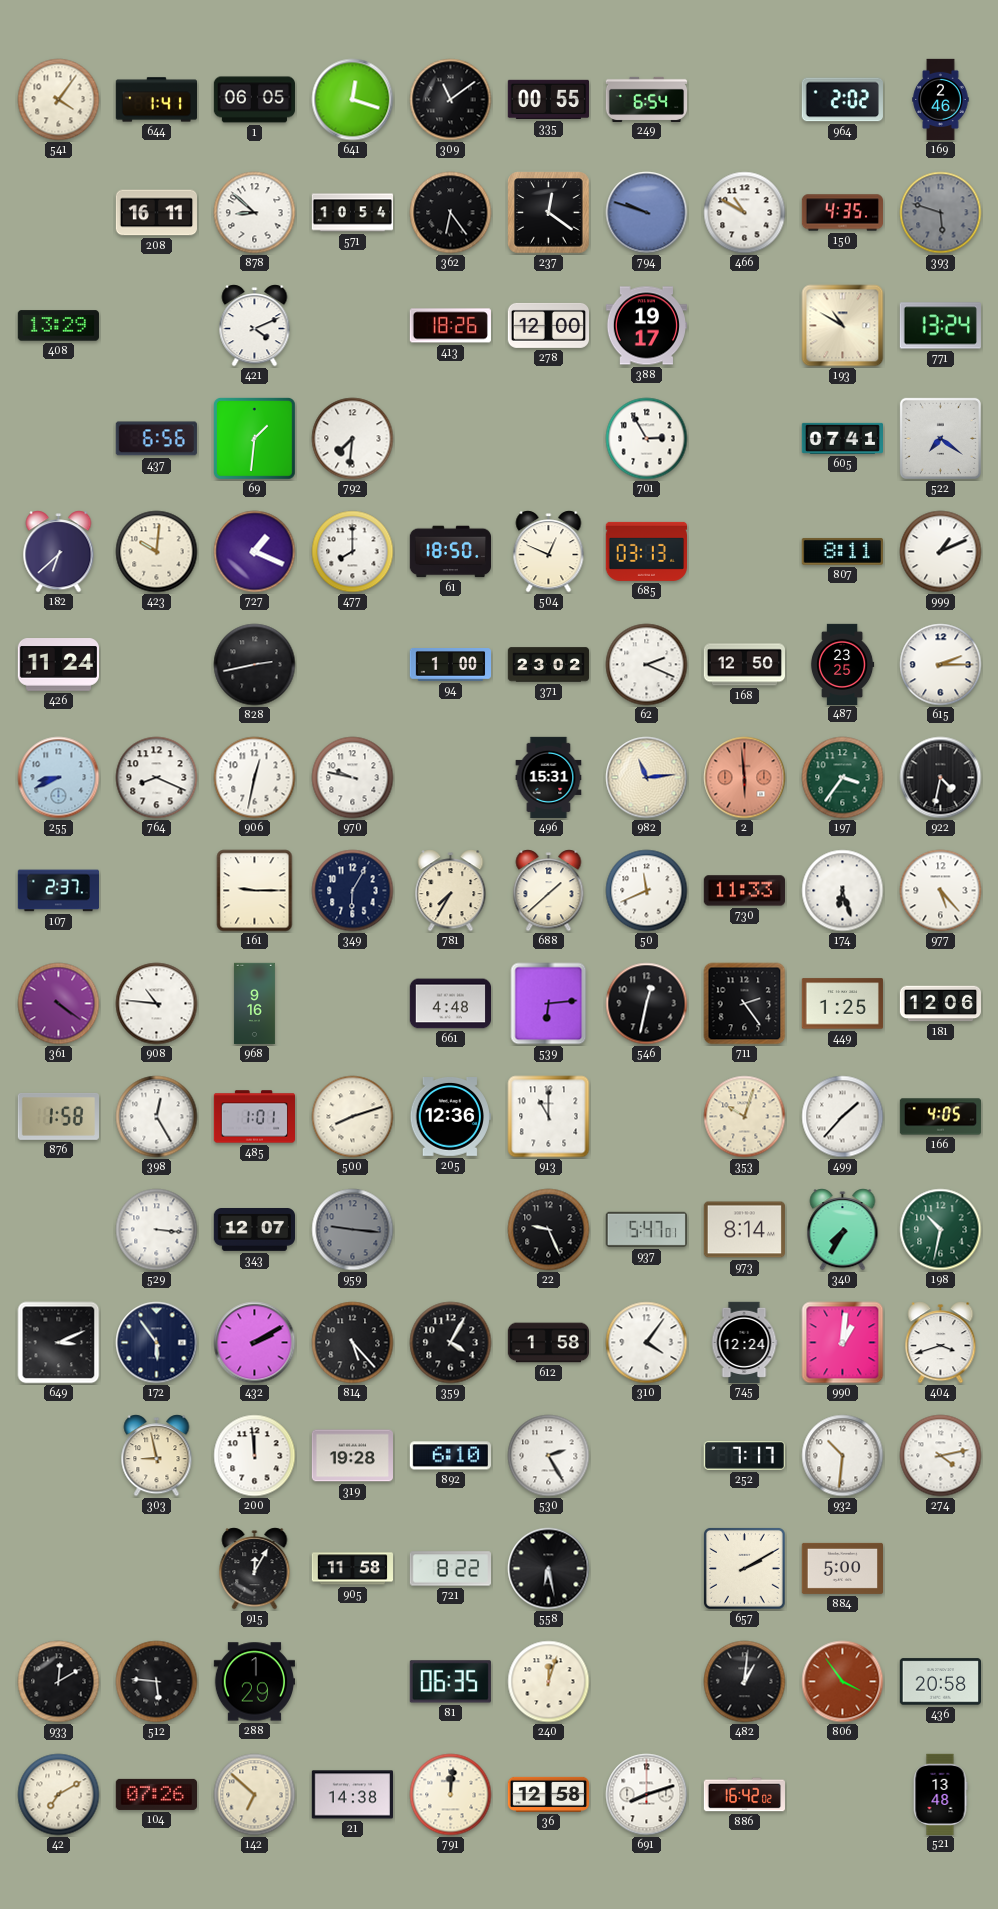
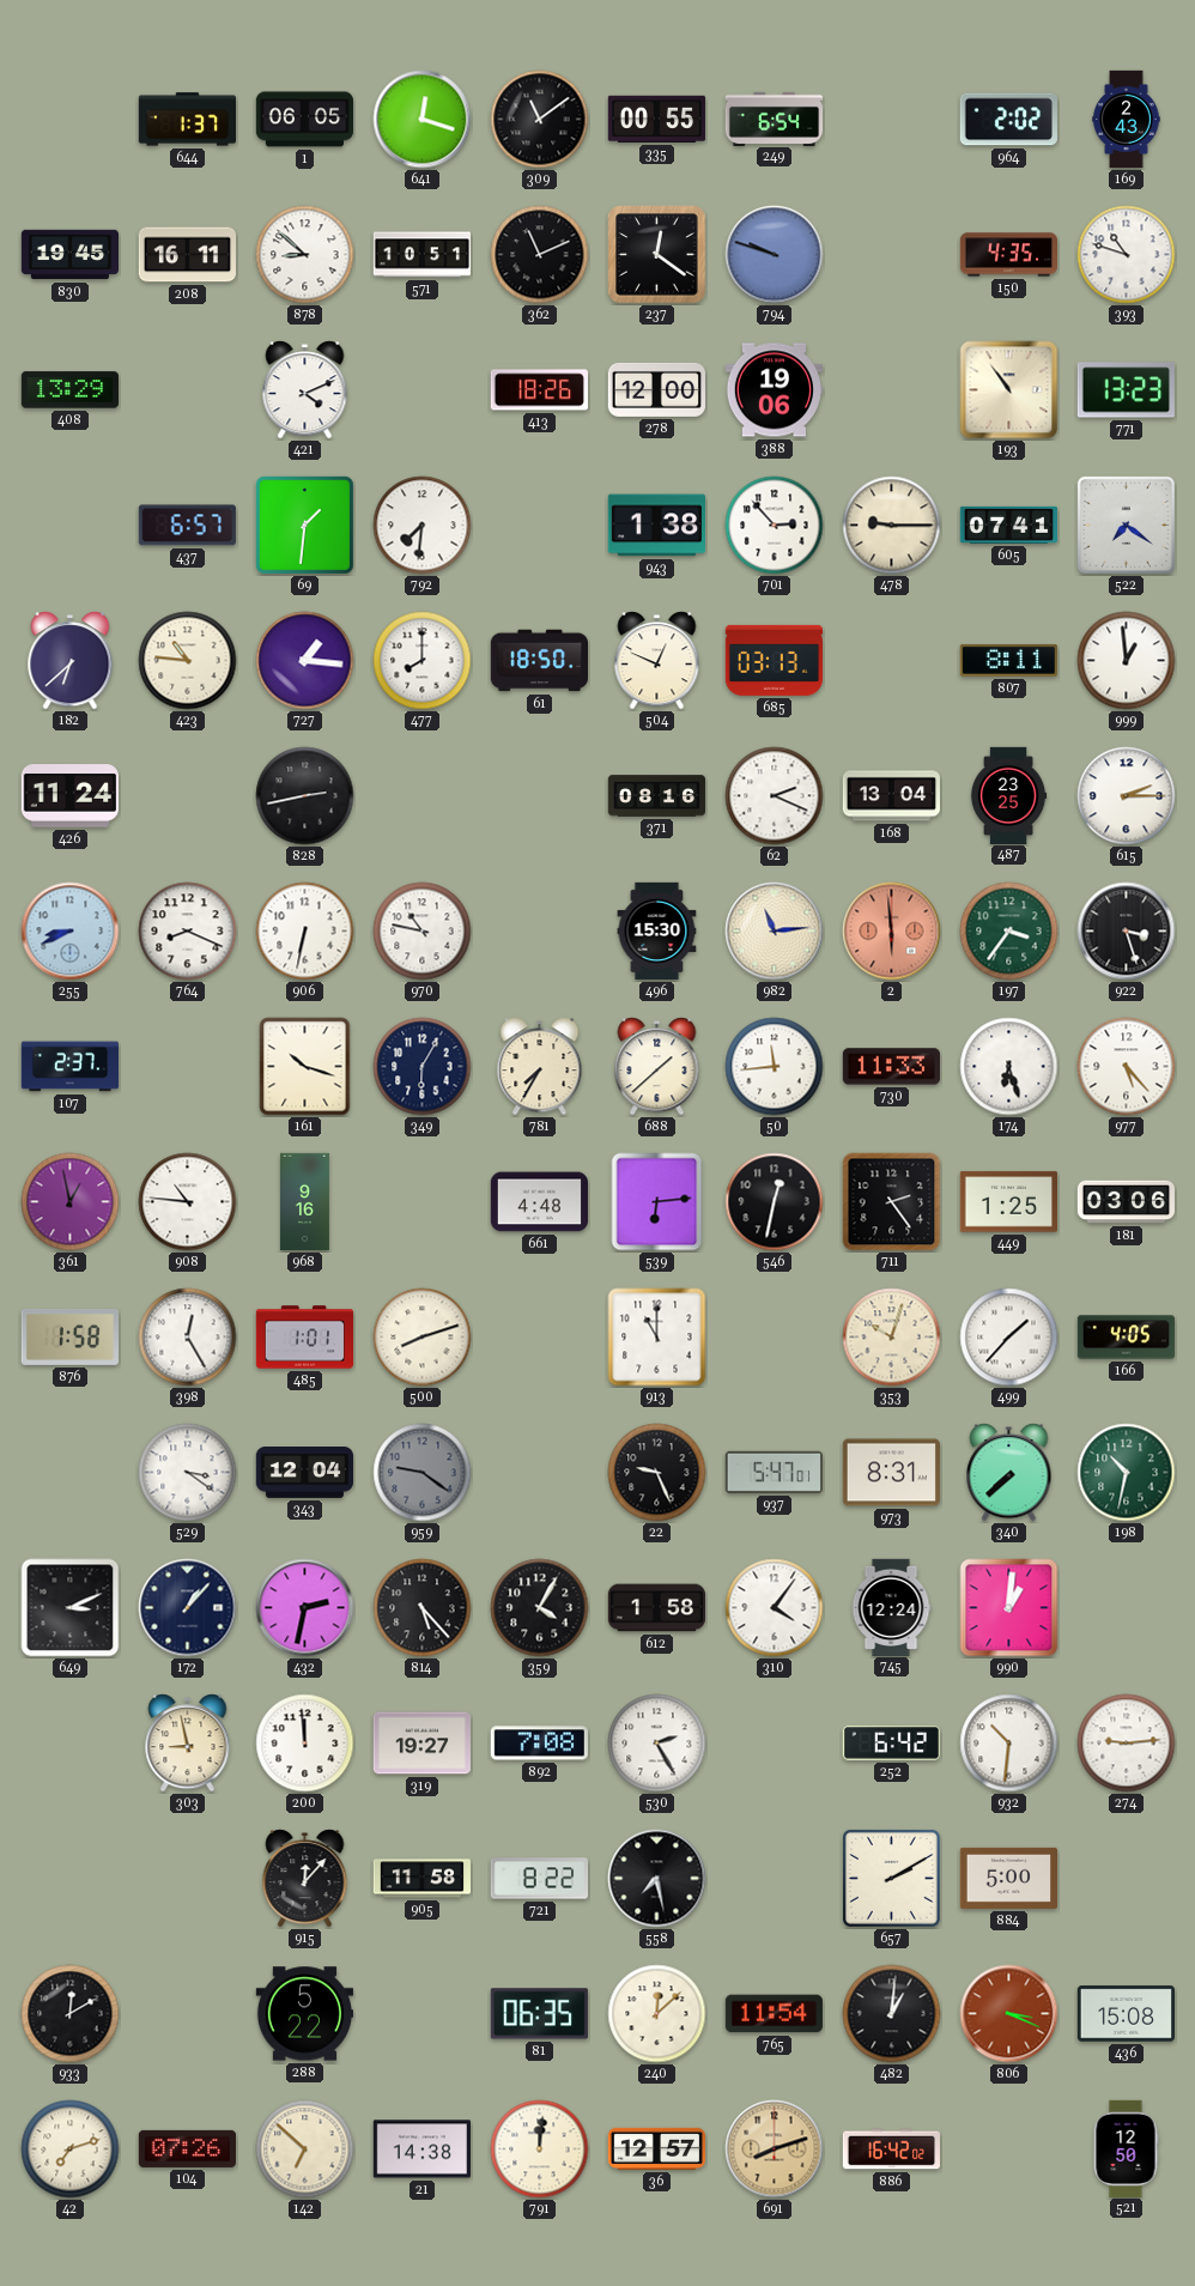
541: 4:06 -> none
644: 1:41 -> 1:37
169: 2:46 -> 2:43
830: none -> 19:45
571: 10:54 -> 10:51
362: 6:24 -> 11:11
466: 10:50 -> none
393: 5:48 -> 10:48
393 dial: grey -> white
388: 19:17 -> 19:06
193: 10:50 -> 10:54
771: 13:24 -> 13:23
437: 6:56 -> 6:57
943: none -> 1:38
701: 2:55 -> 2:53
478: none -> 9:15
423: 10:01 -> 10:46
727: 1:19 -> 1:16
999: 1:11 -> 12:59
94: 1:00 -> none
371: 23:02 -> 08:16
168: 12:50 -> 13:04
906: 12:32 -> 6:32
970: 9:47 -> 10:47
496: 15:31 -> 15:30
922: 4:32 -> 3:27
161: 9:15 -> 10:18
50: 11:41 -> 11:44
361: 4:21 -> 12:58
181: 12:06 -> 03:06
205: 12:36 -> none
529: 3:16 -> 3:21
343: 12:07 -> 12:04
959: 9:16 -> 9:21
973: 8:14 -> 8:31
340: 7:35 -> 7:38
172: 5:54 -> 1:07
432: 2:10 -> 2:32
404: 3:42 -> none
319: 19:28 -> 19:27
892: 6:10 -> 7:08
252: 7:17 -> 6:42
274: 4:13 -> 9:14
915: 12:05 -> 12:07
558: 6:28 -> 7:28
512: 5:46 -> none
288: 1:29 -> 5:22
240: 12:03 -> 12:08
765: none -> 11:54
806: 3:54 -> 3:19
436: 20:58 -> 15:08
42: 7:10 -> 7:12
36: 12:58 -> 12:57
691 dial: white -> champagne
521: 13:48 -> 12:50
